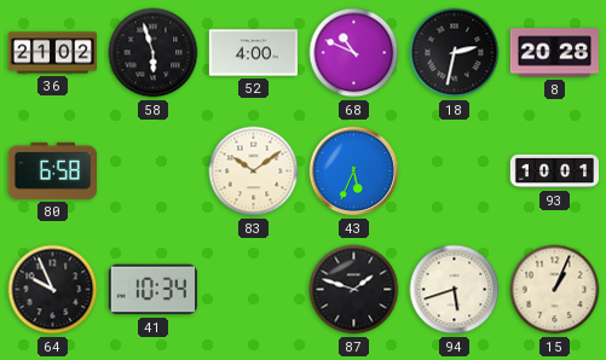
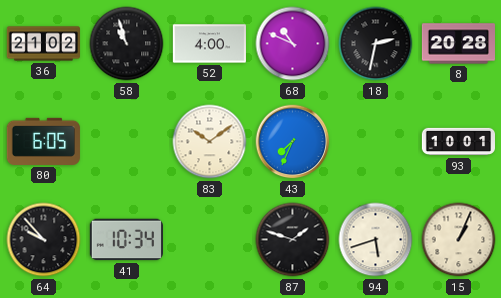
58: 5:57 -> 10:57
80: 6:58 -> 6:05
43: 5:34 -> 7:34
64: 9:56 -> 9:53
